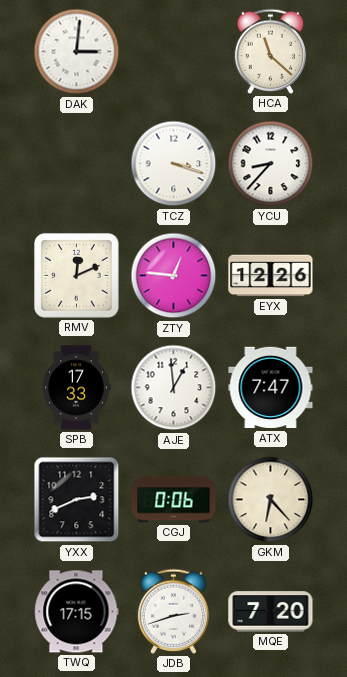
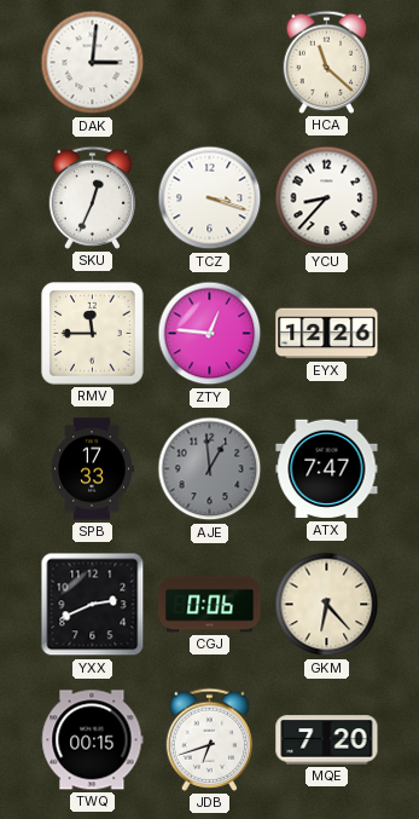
SKU: none -> 12:34
RMV: 12:11 -> 11:45
AJE dial: white -> grey
TWQ: 17:15 -> 00:15
JDB: 2:42 -> 6:42
